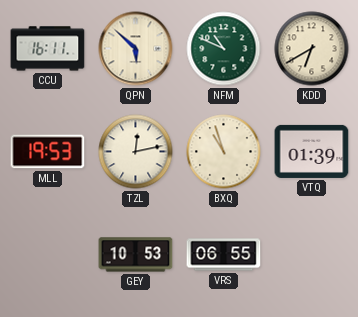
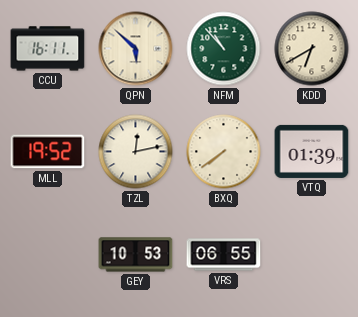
NFM: 10:49 -> 10:53
MLL: 19:53 -> 19:52
BXQ: 10:57 -> 7:39
